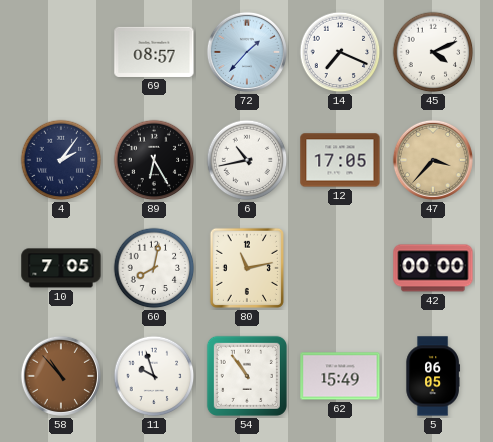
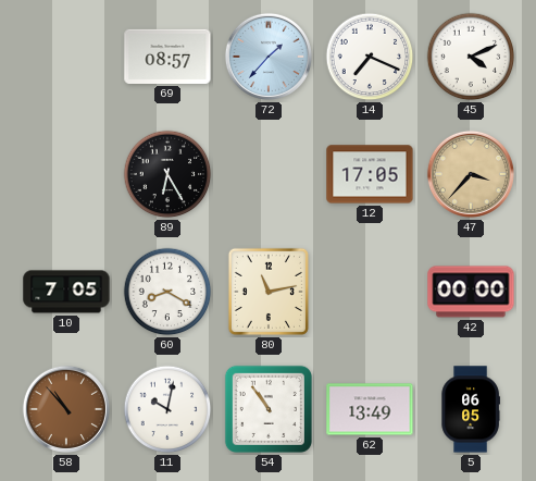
4: 2:06 -> none
6: 10:43 -> none
60: 8:02 -> 8:20
11: 9:57 -> 10:02
62: 15:49 -> 13:49
